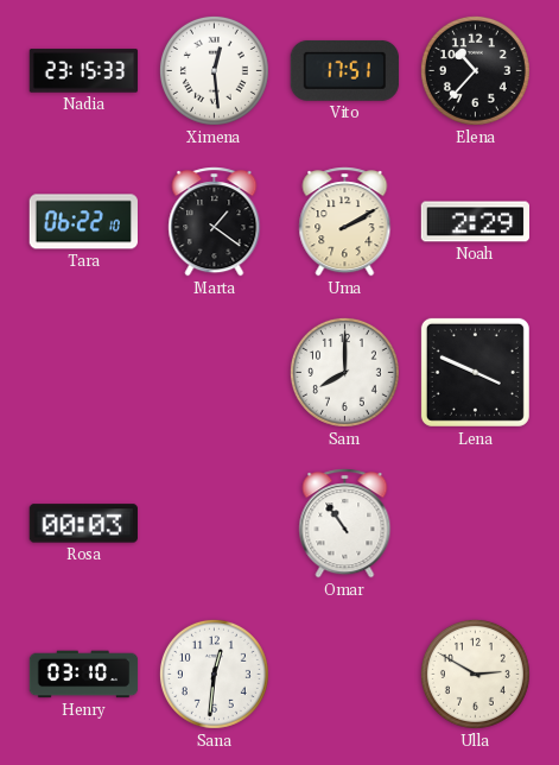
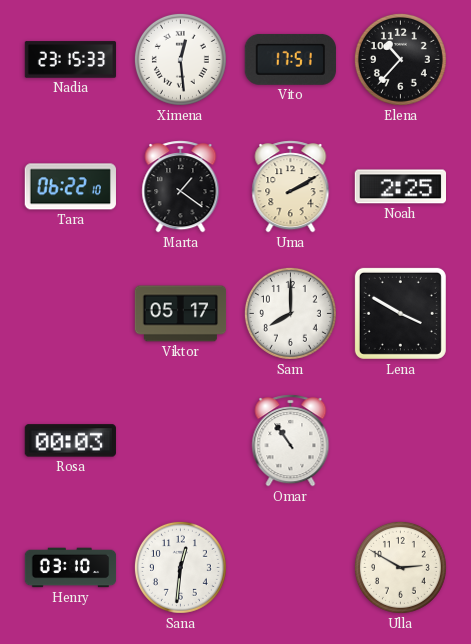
Noah: 2:29 -> 2:25
Viktor: none -> 05:17
Lena: 3:49 -> 3:50
